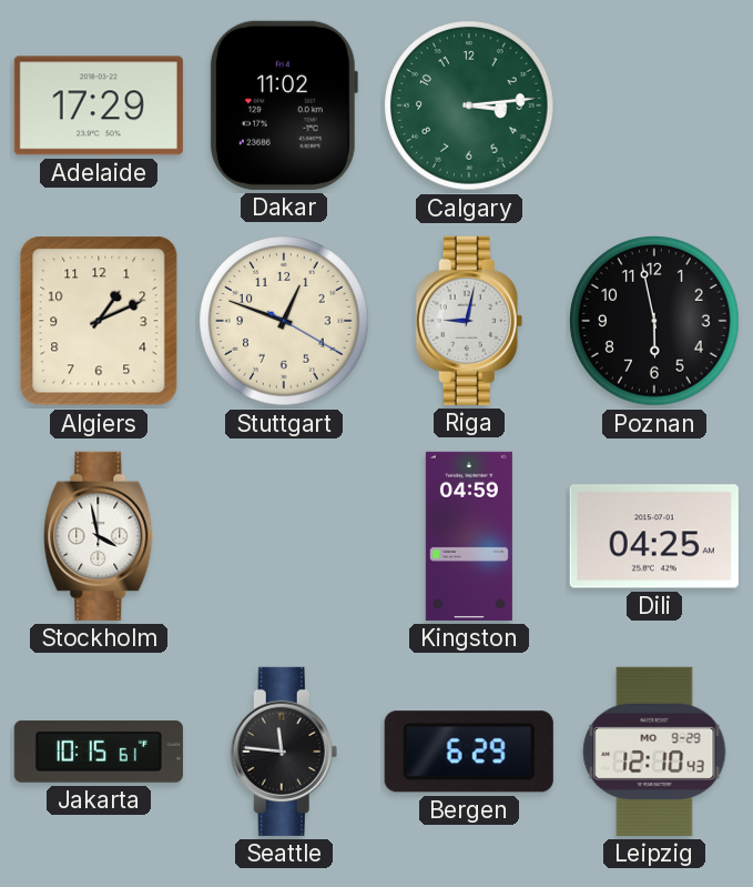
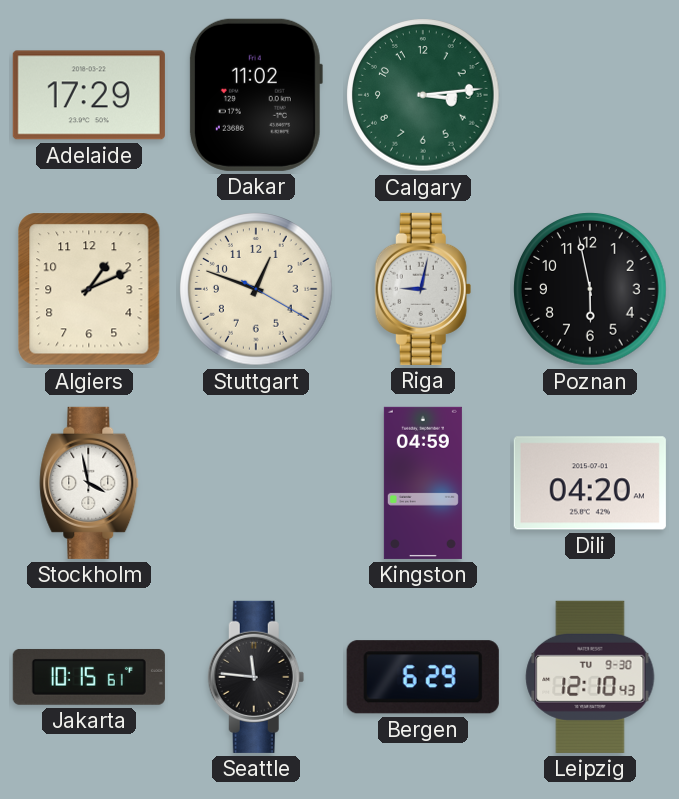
Dili: 04:25 -> 04:20
Leipzig date: MO 9-29 -> TU 9-30
